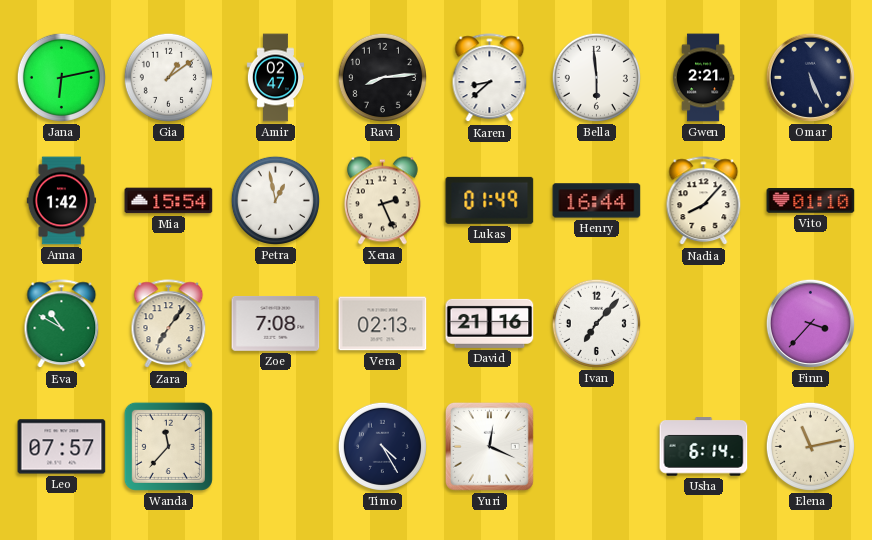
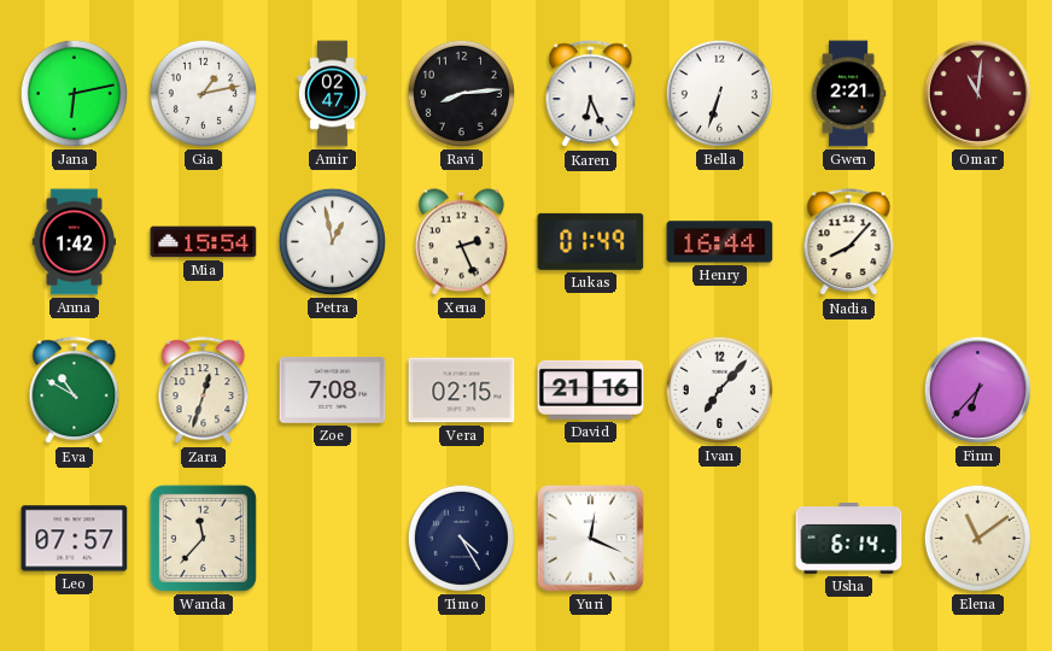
Gia: 1:09 -> 1:13
Karen: 8:38 -> 6:26
Bella: 5:59 -> 6:33
Omar: 5:26 -> 11:01
Omar dial: navy -> burgundy
Vito: 01:10 -> none
Zara: 7:06 -> 12:33
Vera: 02:13 -> 02:15
Finn: 3:37 -> 6:37
Elena: 11:13 -> 11:09
